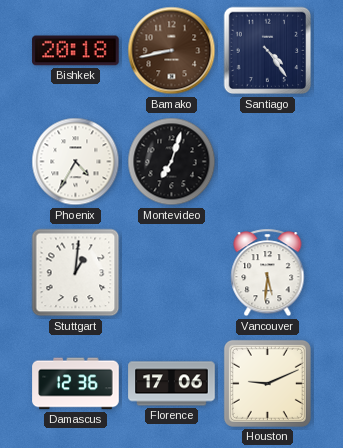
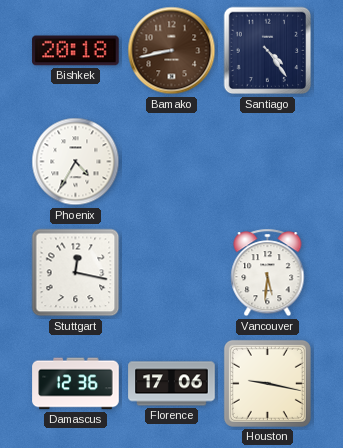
Montevideo: 7:03 -> none
Stuttgart: 1:01 -> 12:17
Houston: 9:11 -> 9:17
